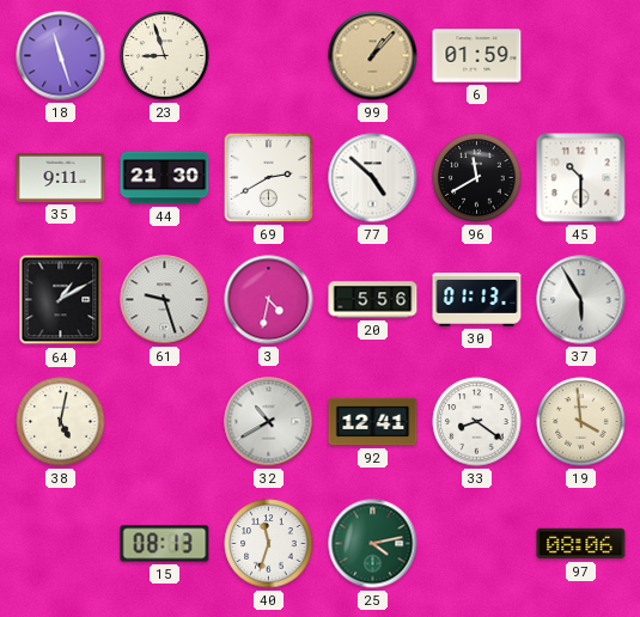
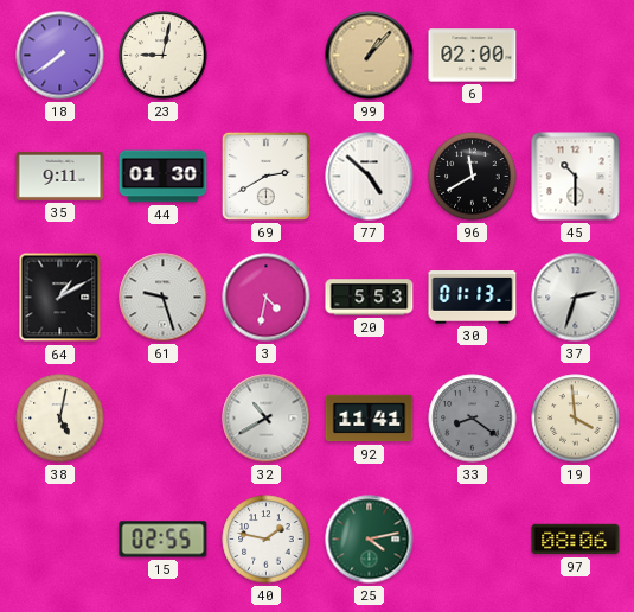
18: 11:27 -> 7:39
23: 8:57 -> 9:02
6: 01:59 -> 02:00
44: 21:30 -> 01:30
20: 5:56 -> 5:53
37: 5:55 -> 2:33
92: 12:41 -> 11:41
33 dial: white -> grey
15: 08:13 -> 02:55
40: 11:33 -> 1:47
